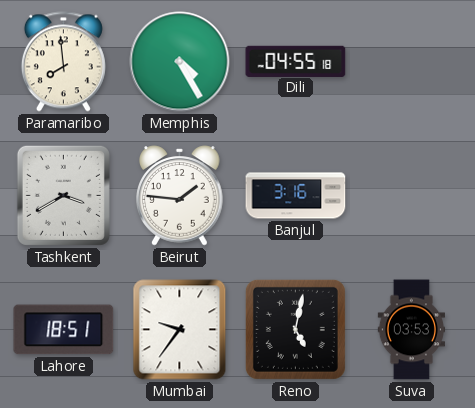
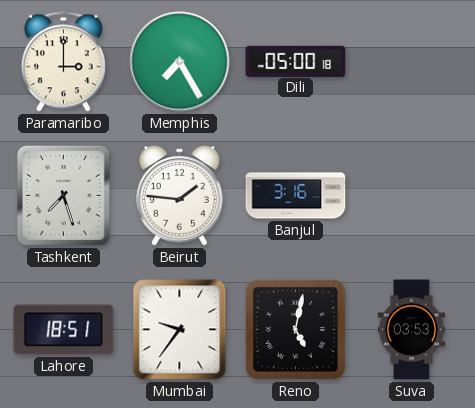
Paramaribo: 7:59 -> 3:00
Memphis: 4:25 -> 7:25
Dili: 04:55 -> 05:00
Tashkent: 3:40 -> 7:27
